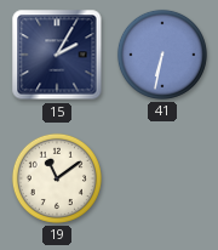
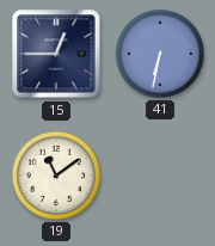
15: 2:05 -> 12:45
